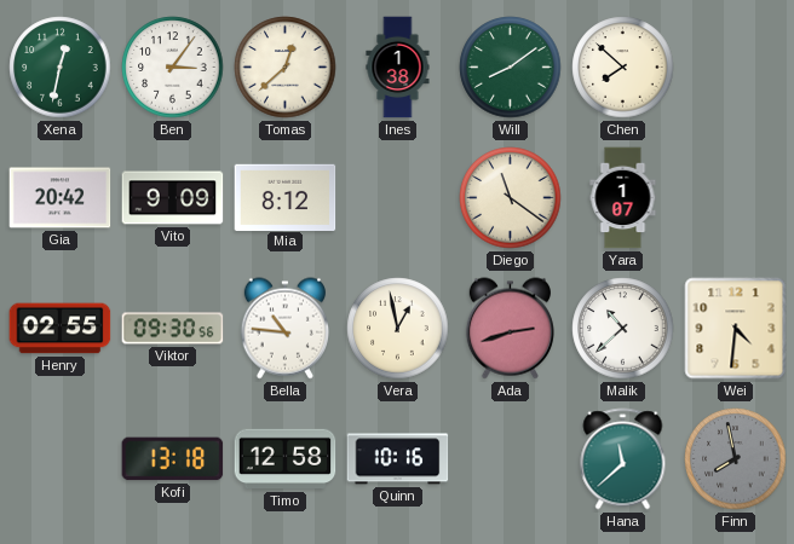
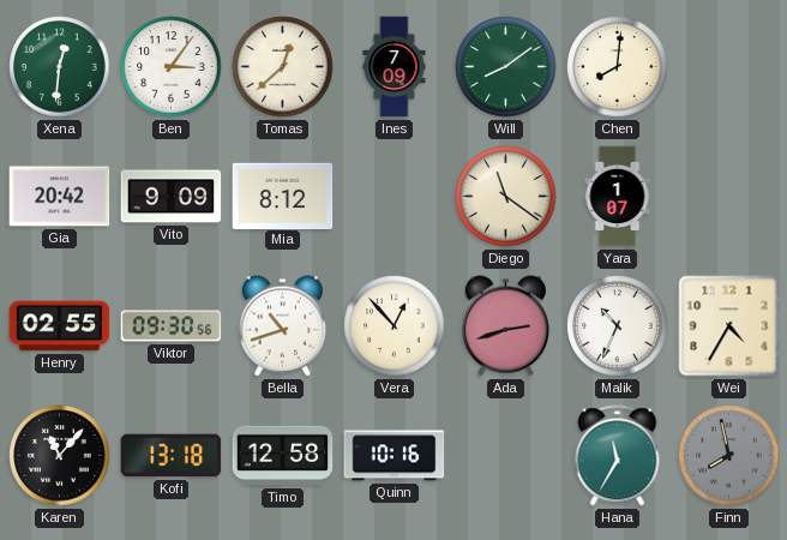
Xena: 12:32 -> 12:31
Ines: 1:38 -> 7:09
Chen: 7:52 -> 8:01
Bella: 10:46 -> 10:42
Vera: 12:58 -> 12:53
Malik: 10:38 -> 10:34
Wei: 4:31 -> 4:35
Karen: none -> 11:07
Hana: 11:38 -> 11:35
